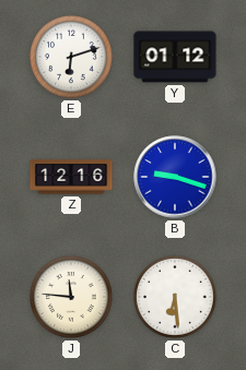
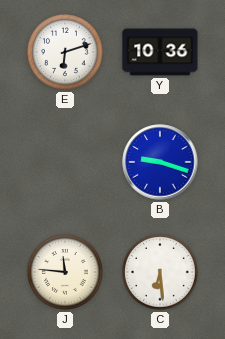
Y: 01:12 -> 10:36
Z: 12:16 -> none
